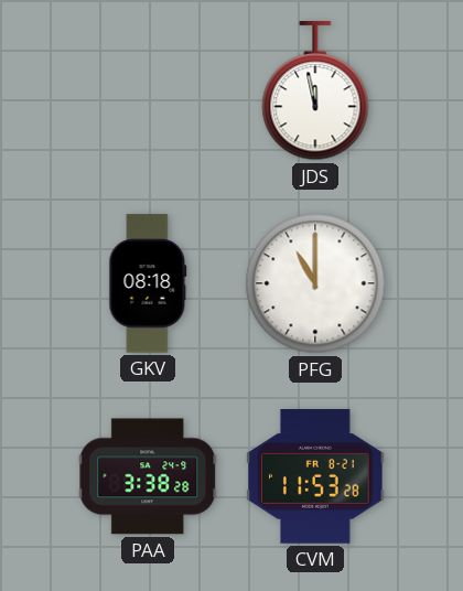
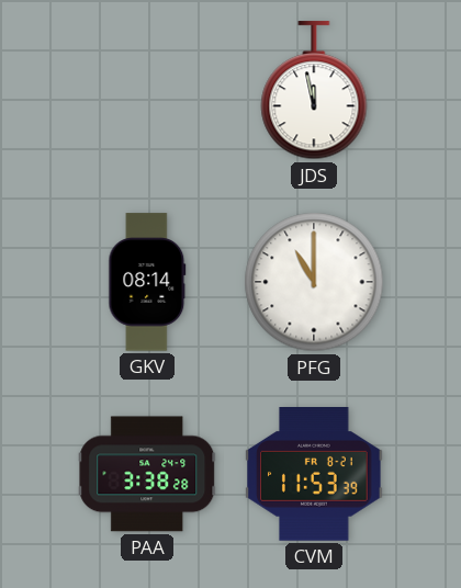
GKV: 08:18 -> 08:14
CVM: 11:53:28 -> 11:53:39
